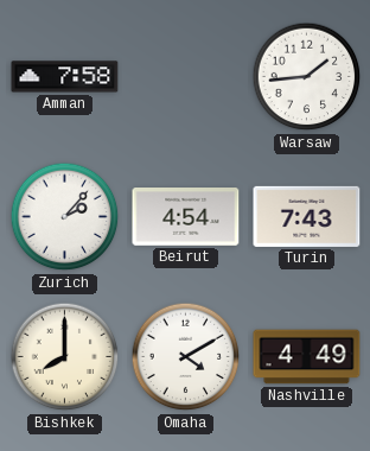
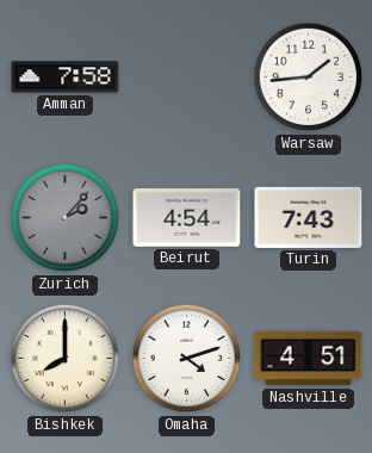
Zurich dial: white -> grey
Omaha: 4:10 -> 4:12
Nashville: 4:49 -> 4:51
